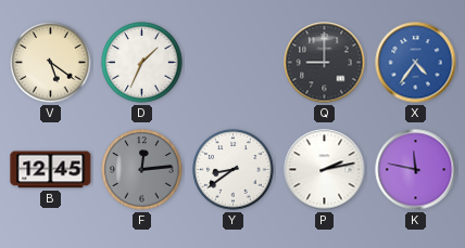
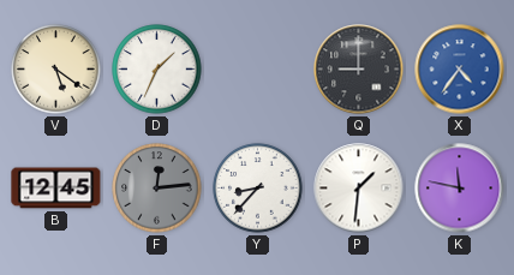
Y: 8:39 -> 8:37
P: 2:13 -> 1:31
